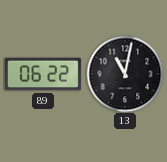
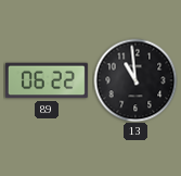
13: 11:02 -> 10:59
